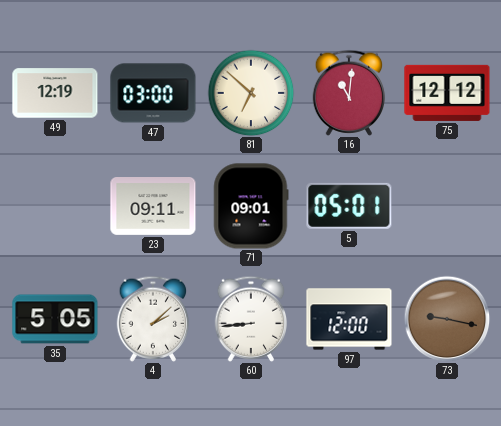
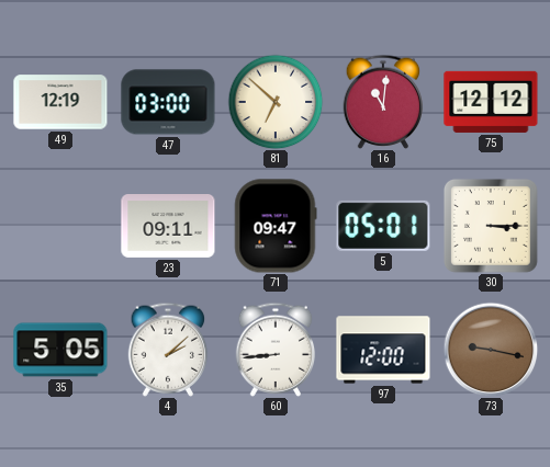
71: 09:01 -> 09:47
30: none -> 3:15
